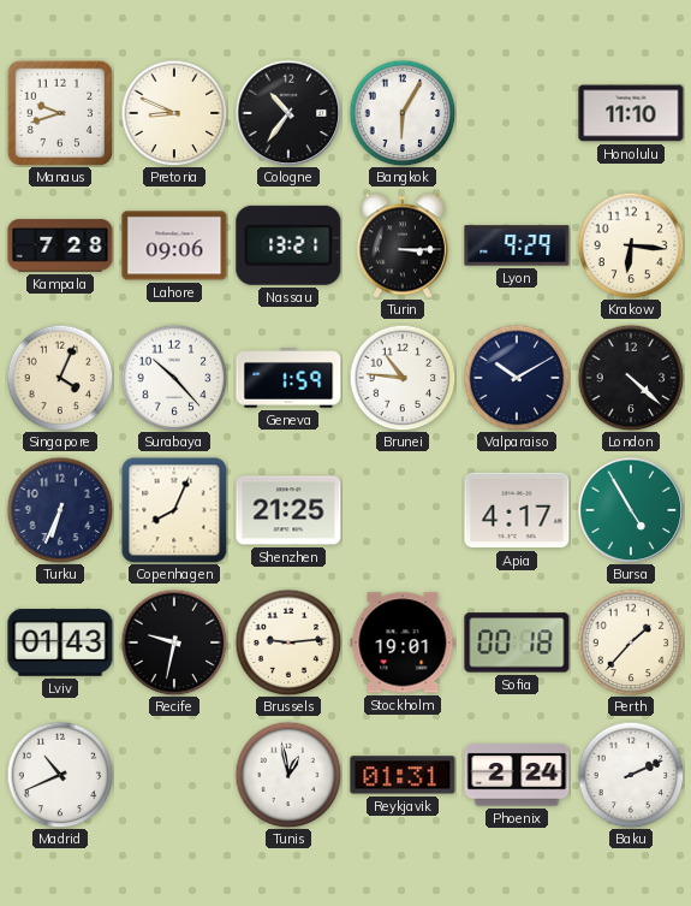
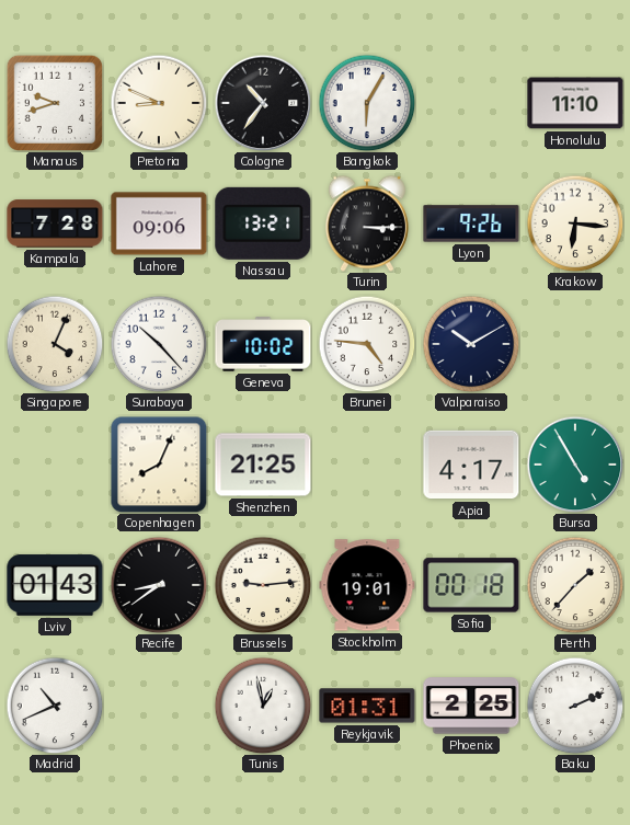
Lyon: 9:29 -> 9:26
Geneva: 1:59 -> 10:02
Brunei: 10:46 -> 4:46
London: 4:22 -> none
Turku: 6:34 -> none
Recife: 9:32 -> 8:39
Phoenix: 2:24 -> 2:25
